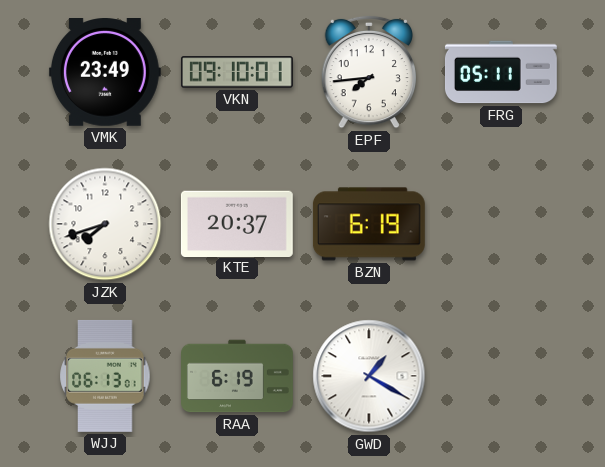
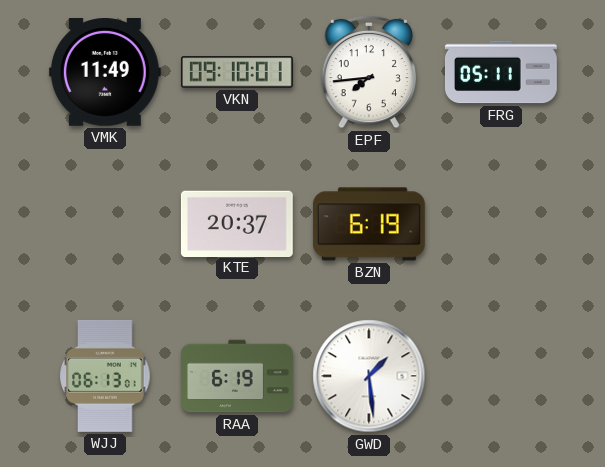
VMK: 23:49 -> 11:49
JZK: 7:42 -> none
GWD: 1:20 -> 1:29
